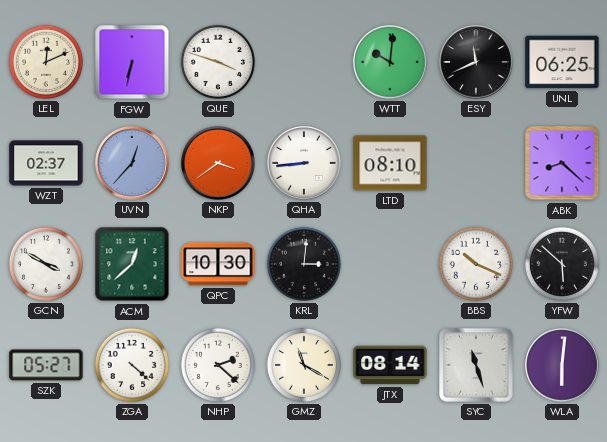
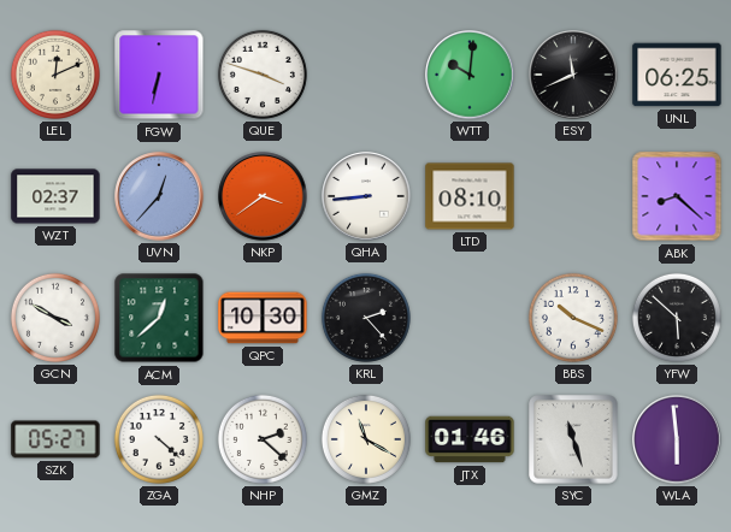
KRL: 3:01 -> 2:23
JTX: 08:14 -> 01:46
WLA: 6:01 -> 5:59
